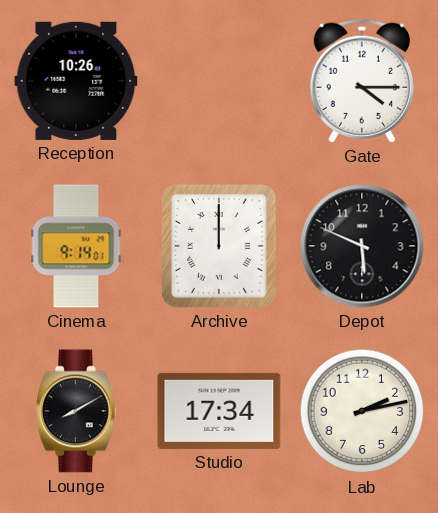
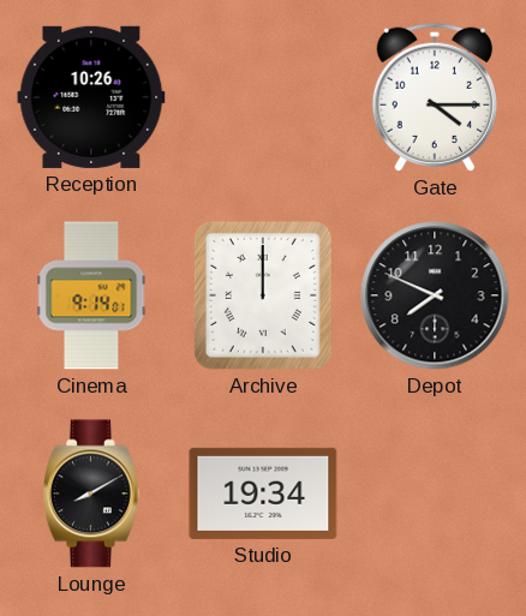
Depot: 5:49 -> 7:49
Studio: 17:34 -> 19:34
Lab: 2:13 -> none
